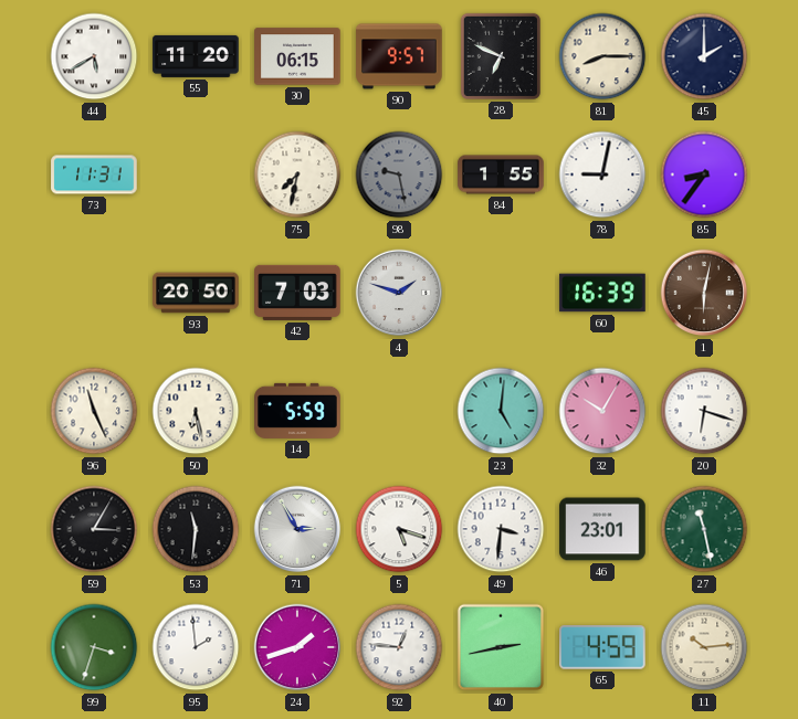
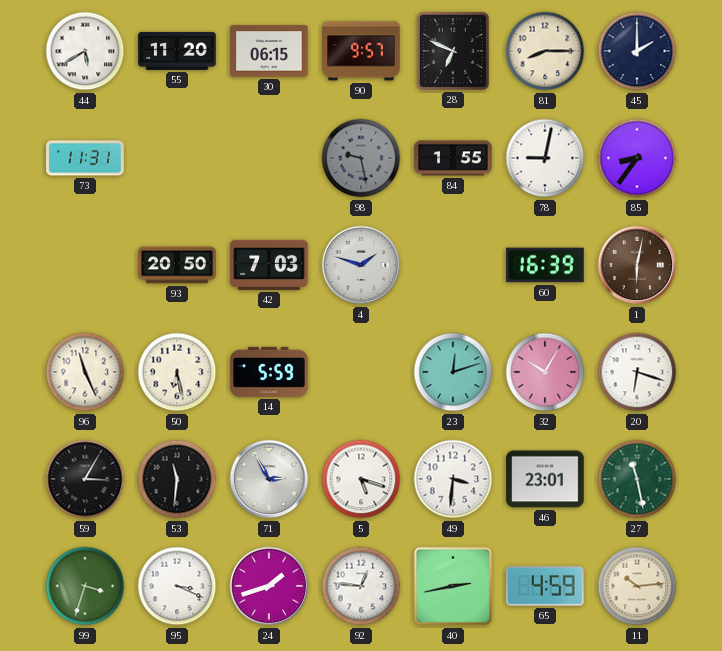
75: 7:32 -> none
23: 5:01 -> 12:12
95: 1:59 -> 3:19
